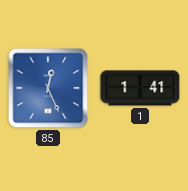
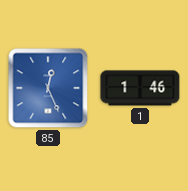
1: 1:41 -> 1:46
